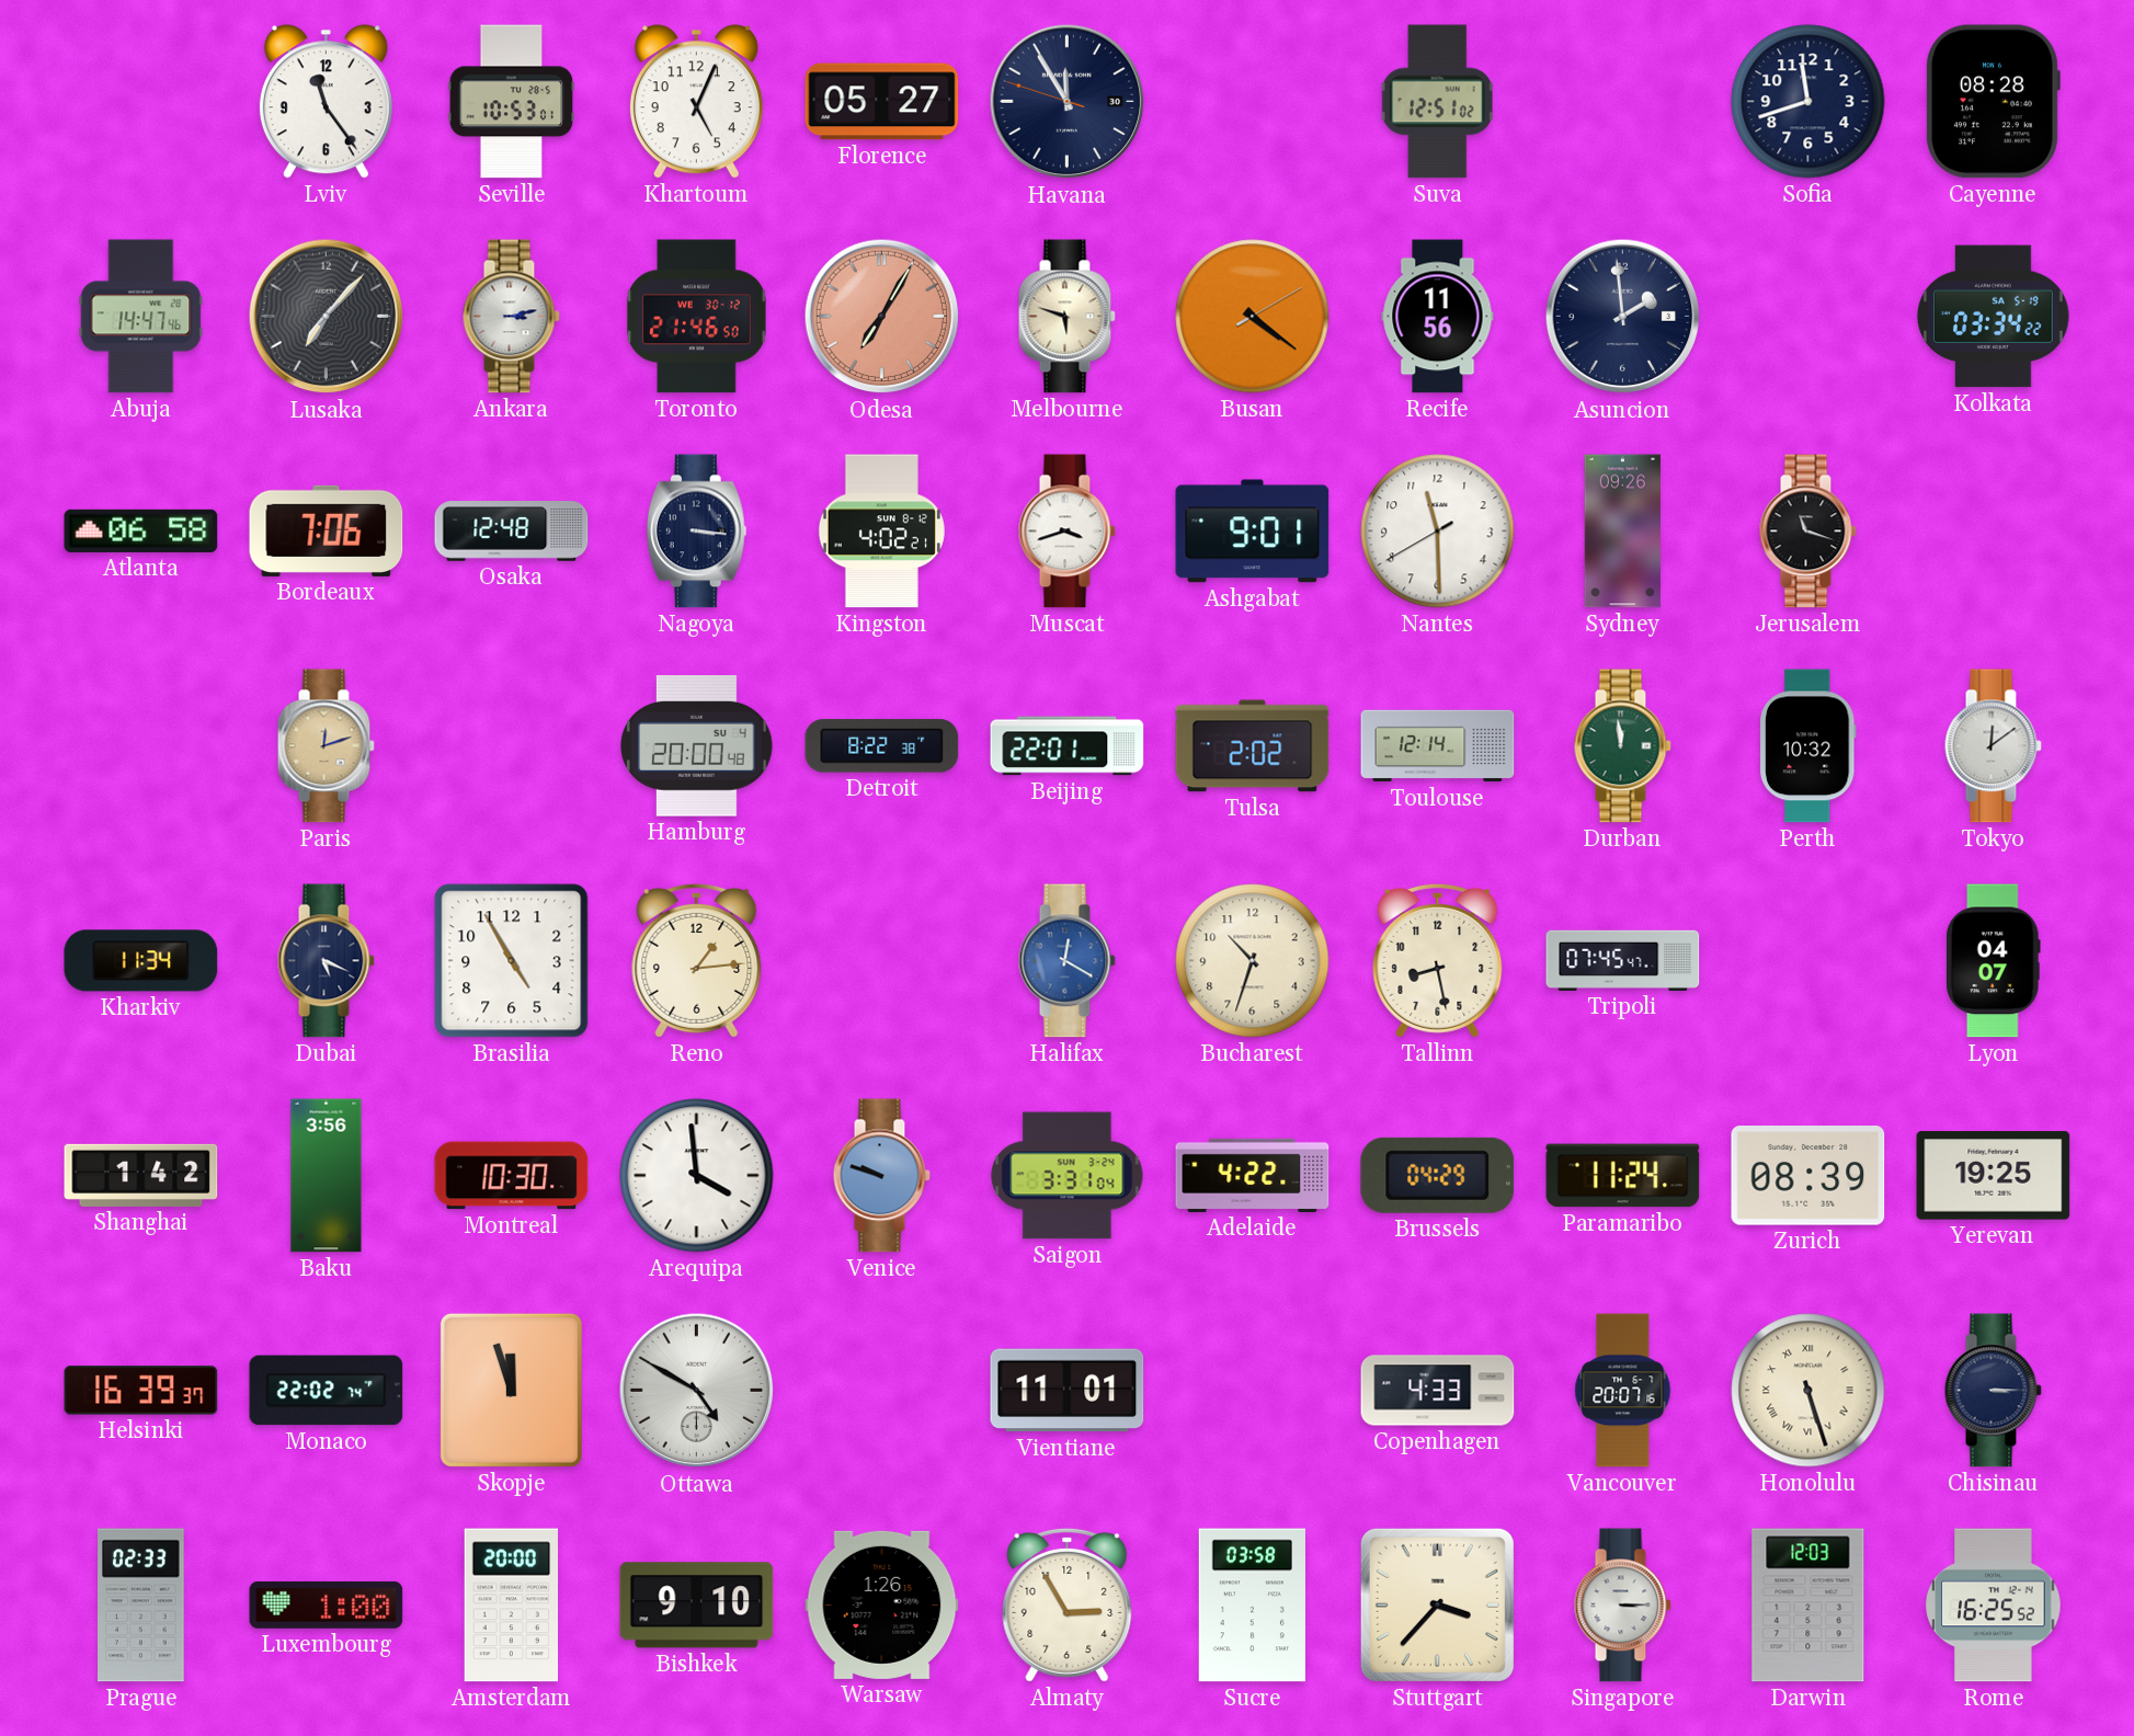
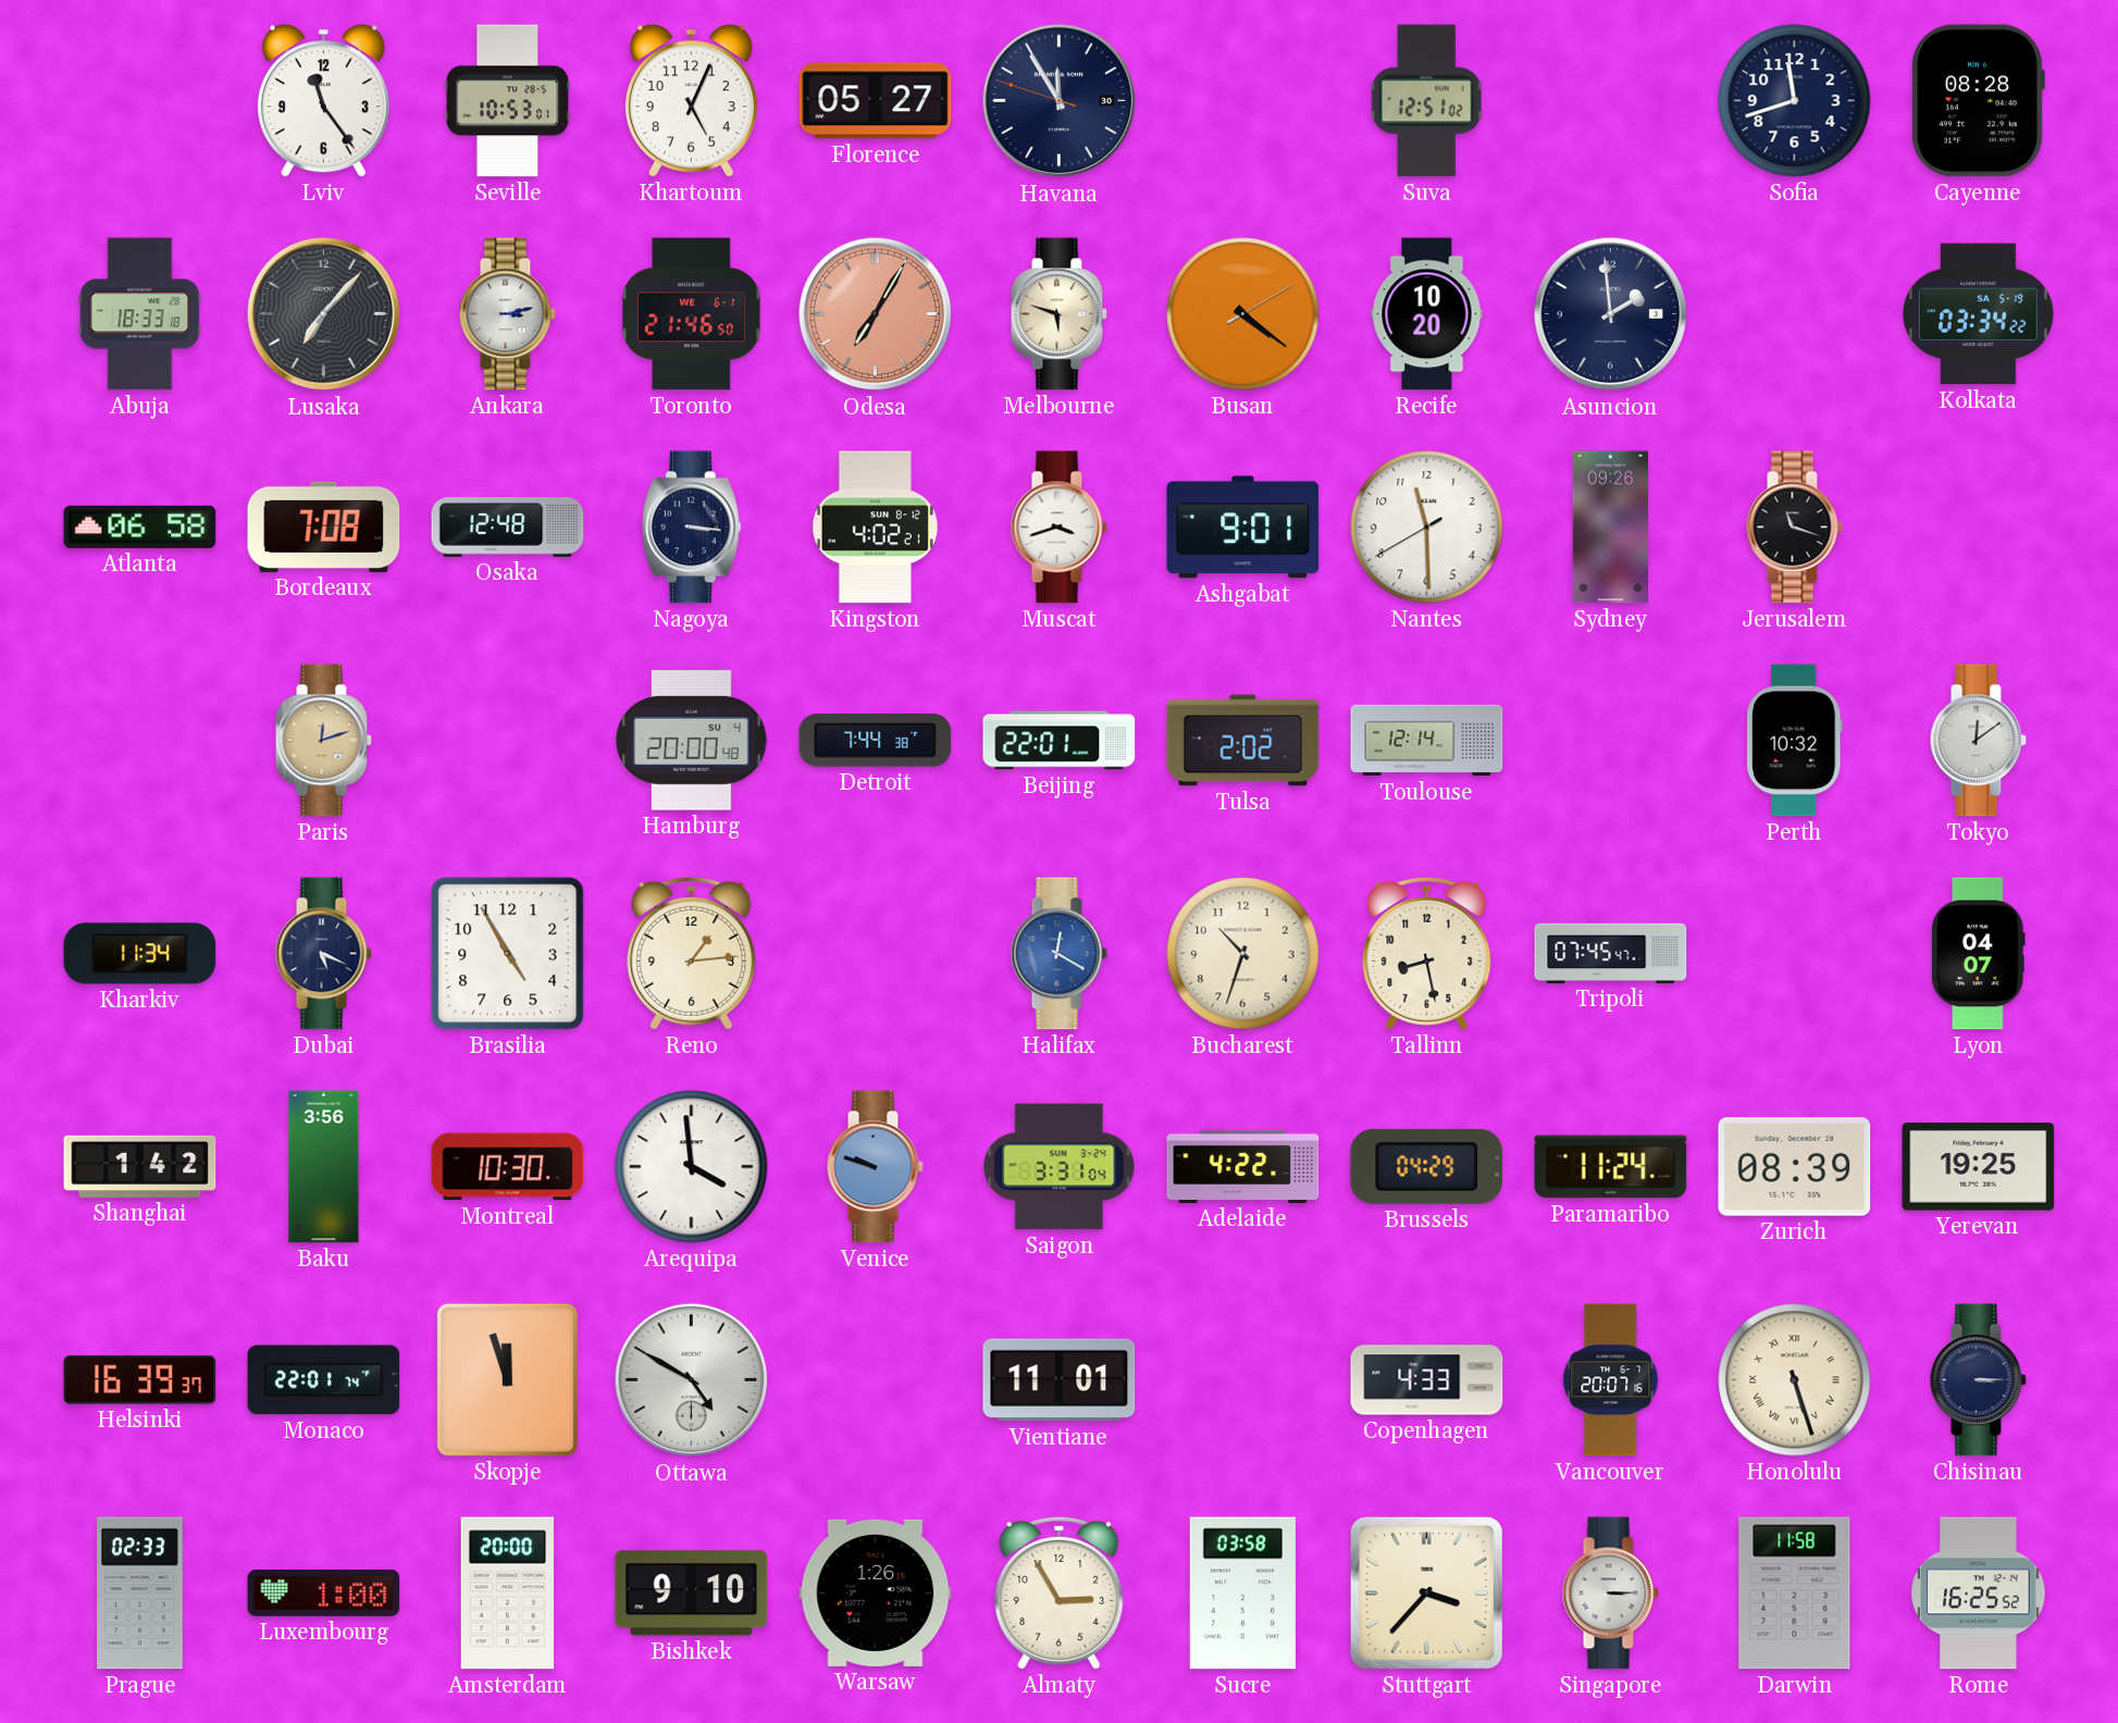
Abuja: 14:47 -> 18:33
Toronto date: WE 30-12 -> WE 6-1
Recife: 11:56 -> 10:20
Bordeaux: 7:06 -> 7:08
Detroit: 8:22 -> 7:44
Durban: 11:59 -> none
Monaco: 22:02 -> 22:01
Darwin: 12:03 -> 11:58
